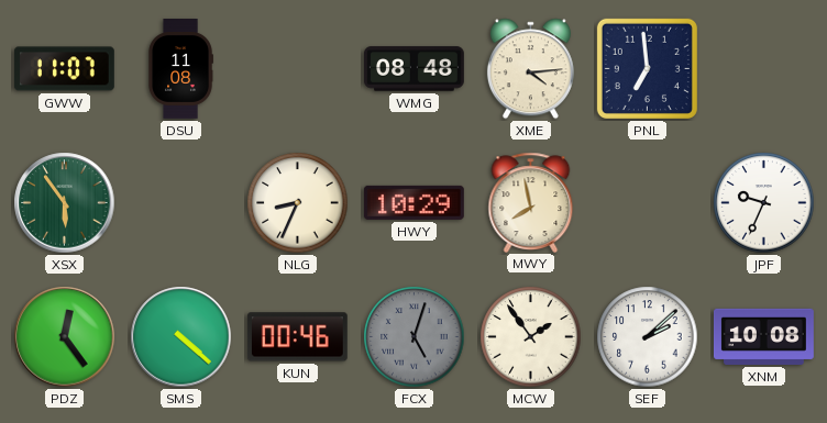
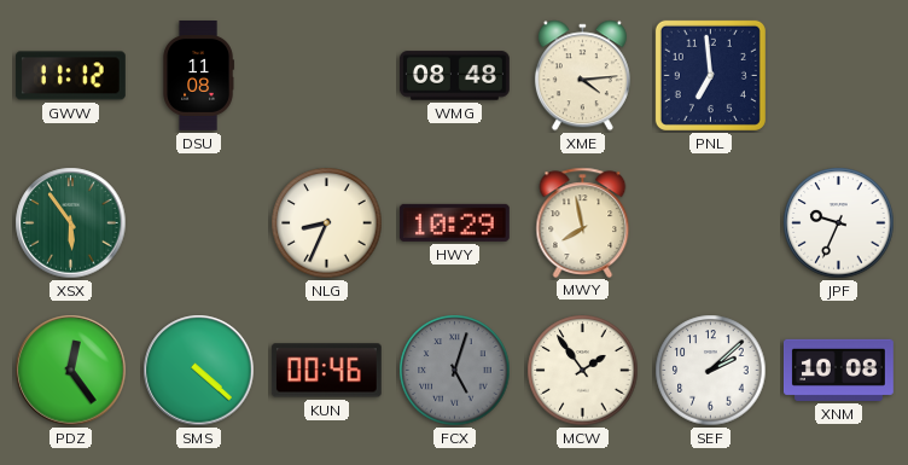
GWW: 11:07 -> 11:12
